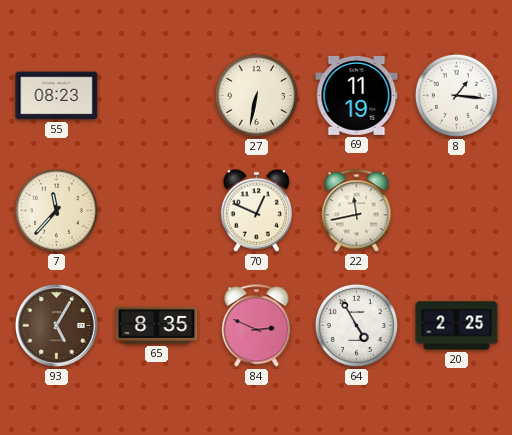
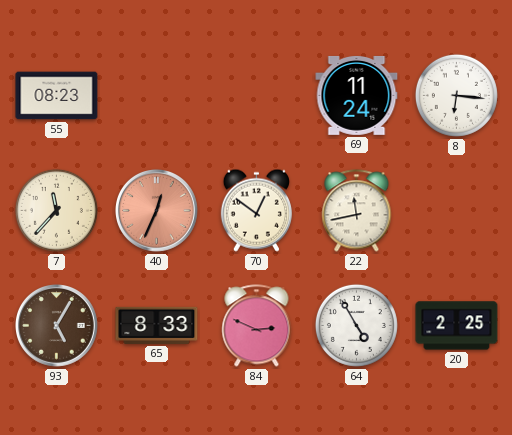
27: 6:32 -> none
69: 11:19 -> 11:24
8: 1:16 -> 6:16
40: none -> 12:34
70: 12:49 -> 12:51
65: 8:35 -> 8:33
